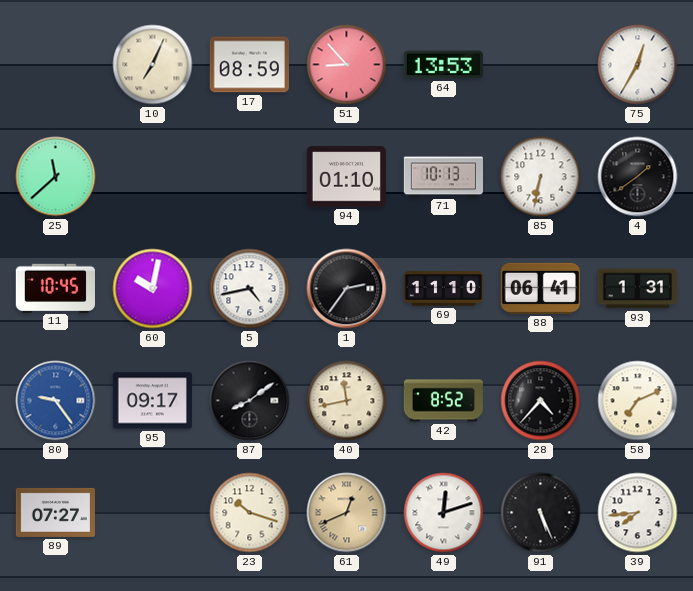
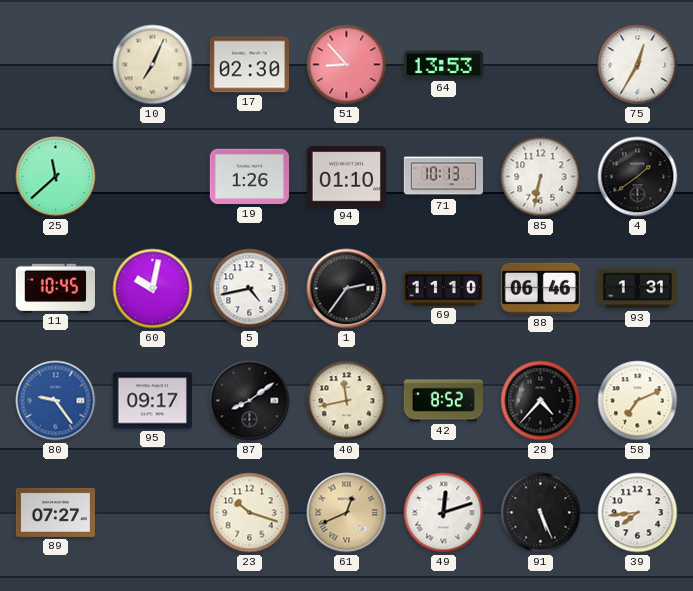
17: 08:59 -> 02:30
19: none -> 1:26
88: 06:41 -> 06:46
